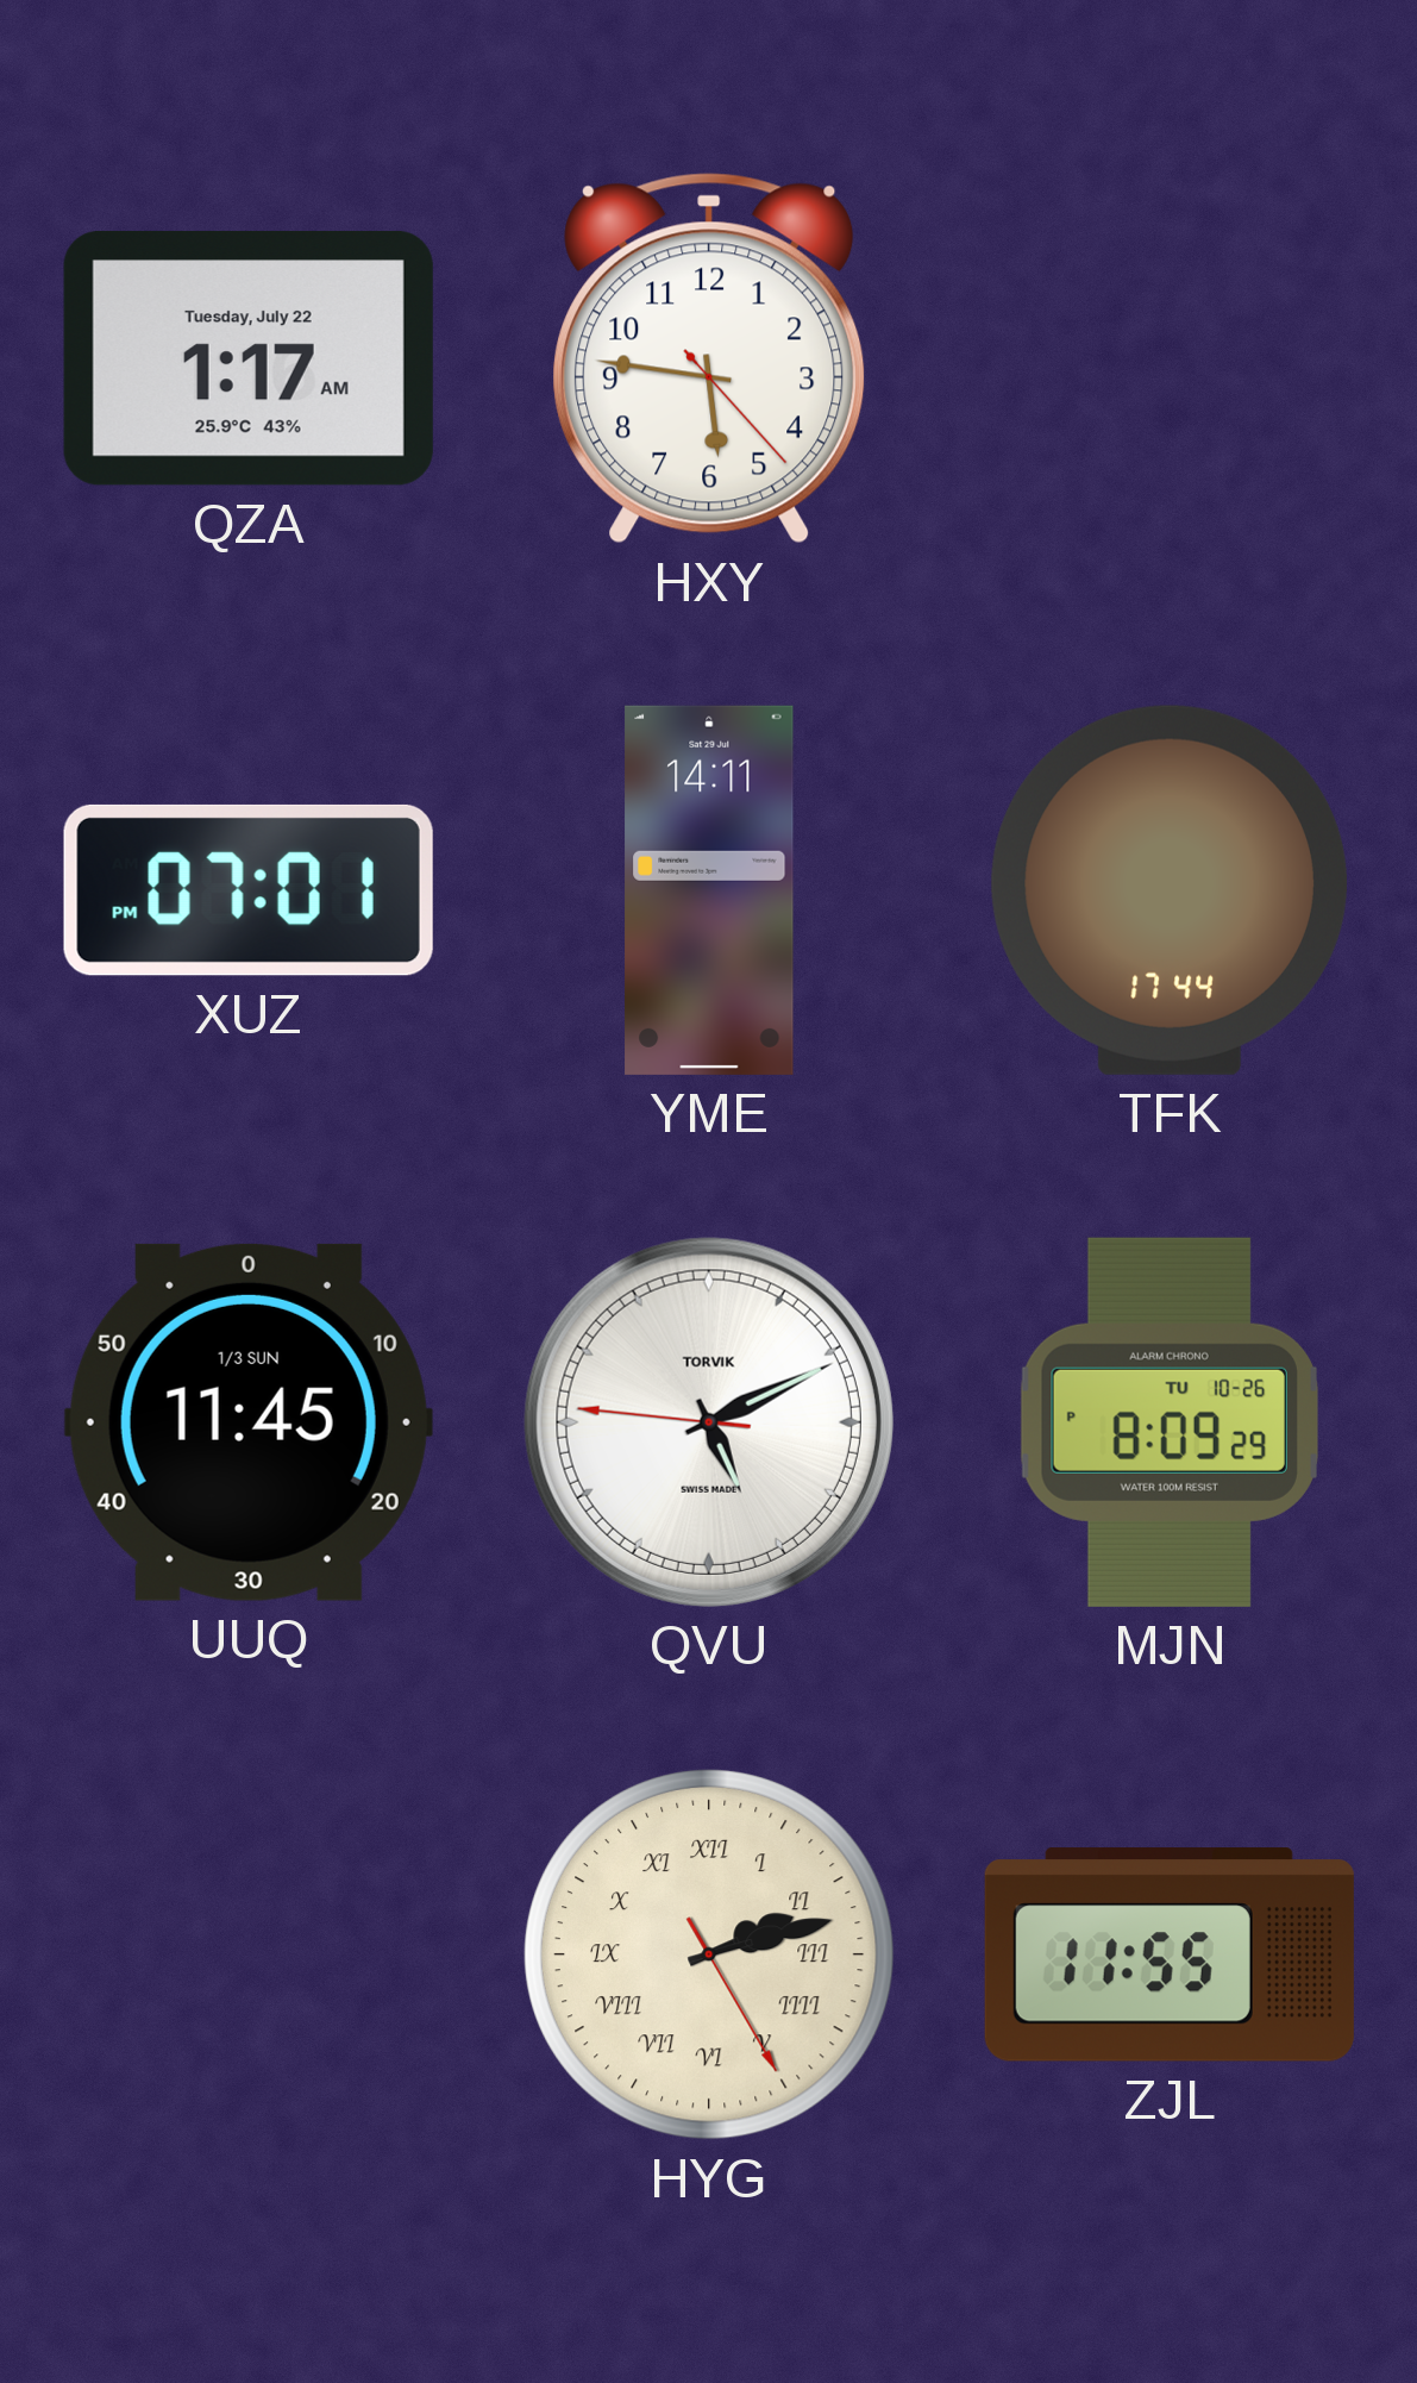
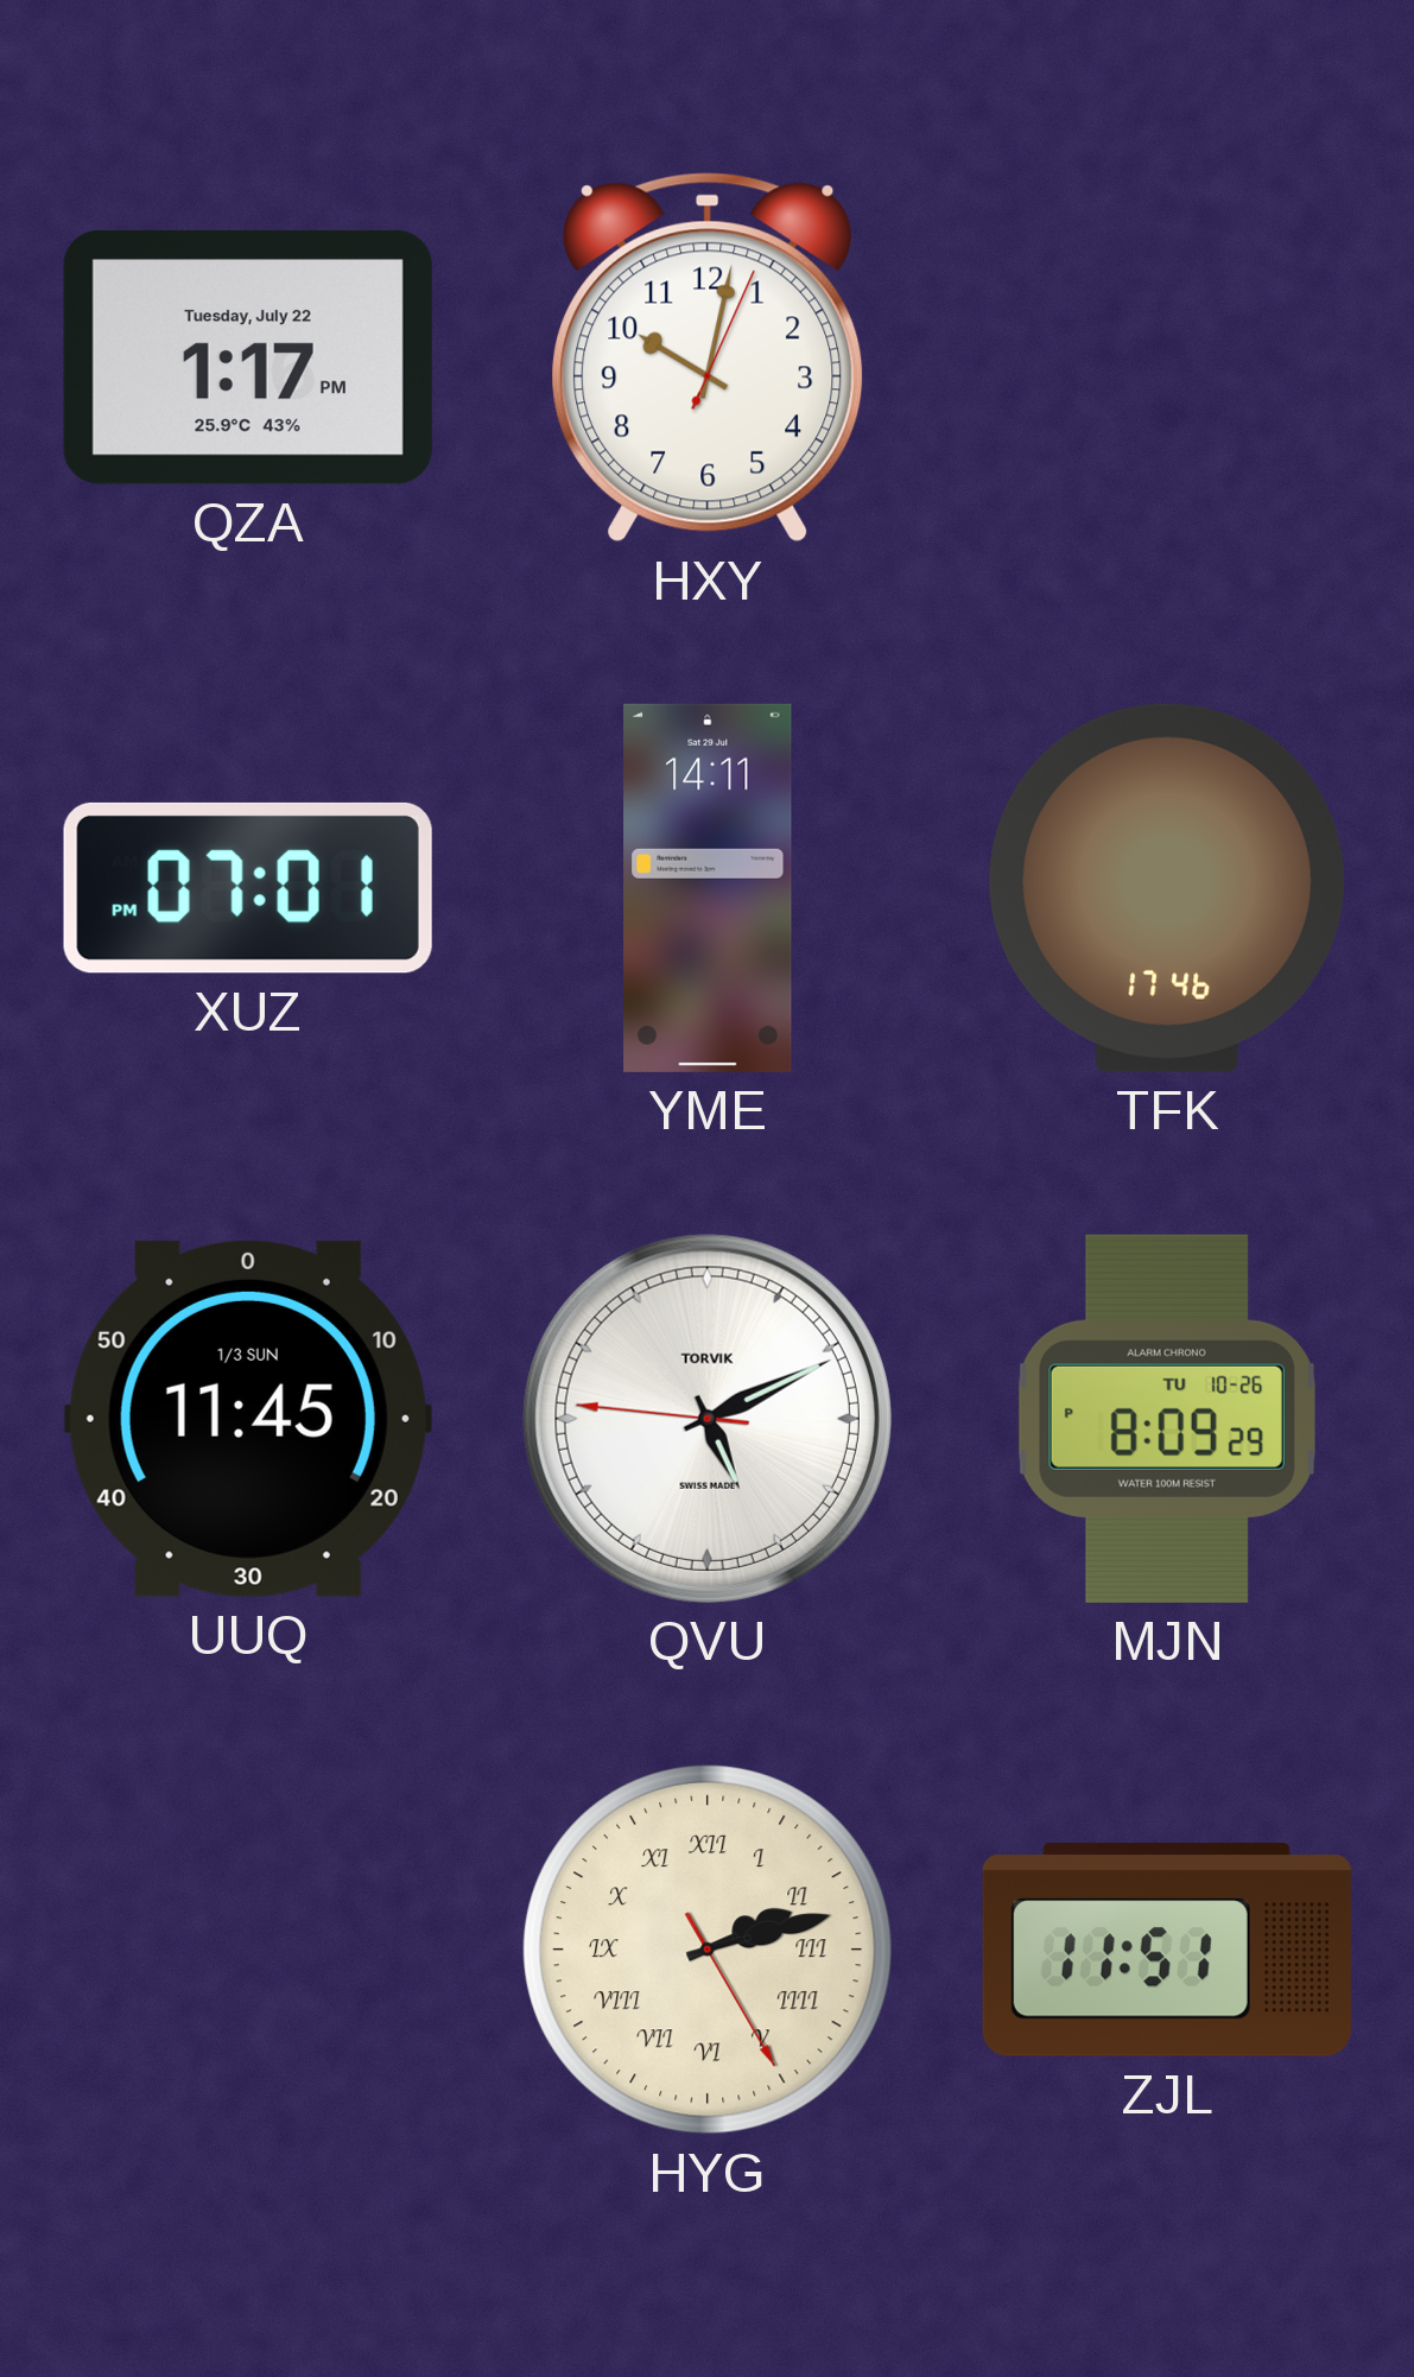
QZA: 1:17 AM -> 1:17 PM
HXY: 5:46 -> 10:02
TFK: 17:44 -> 17:46
ZJL: 11:55 -> 11:51
